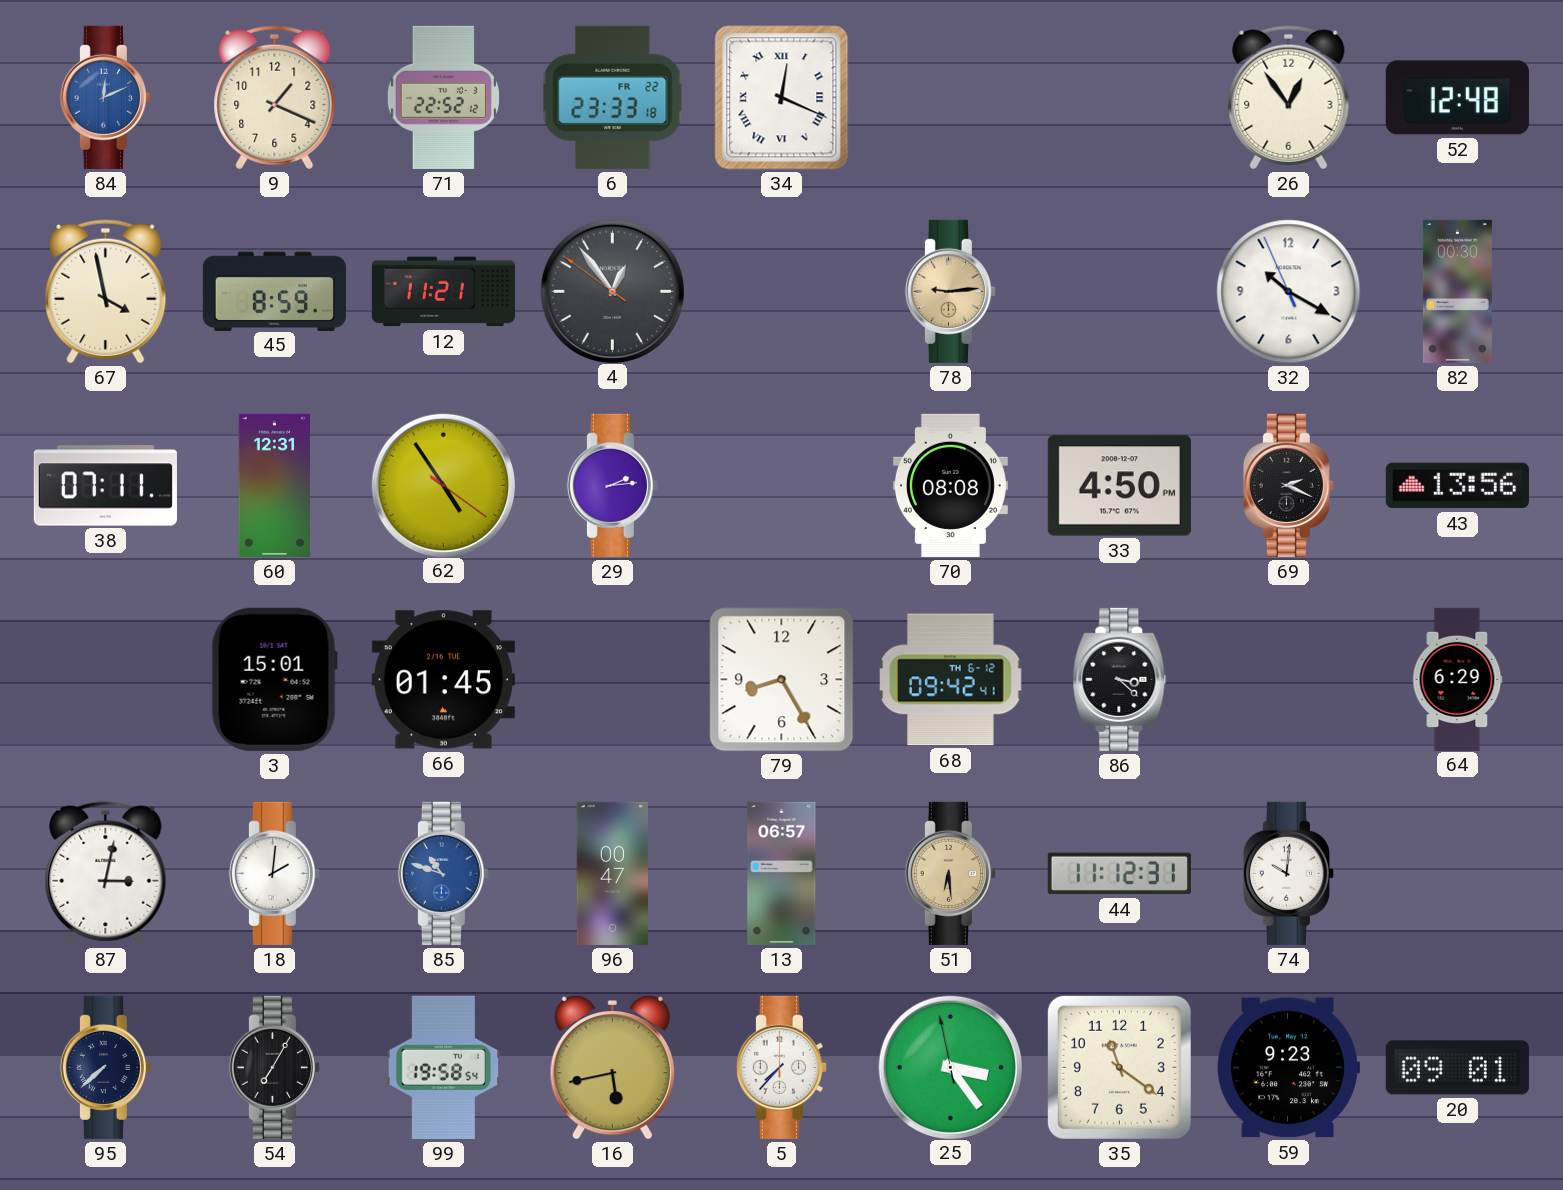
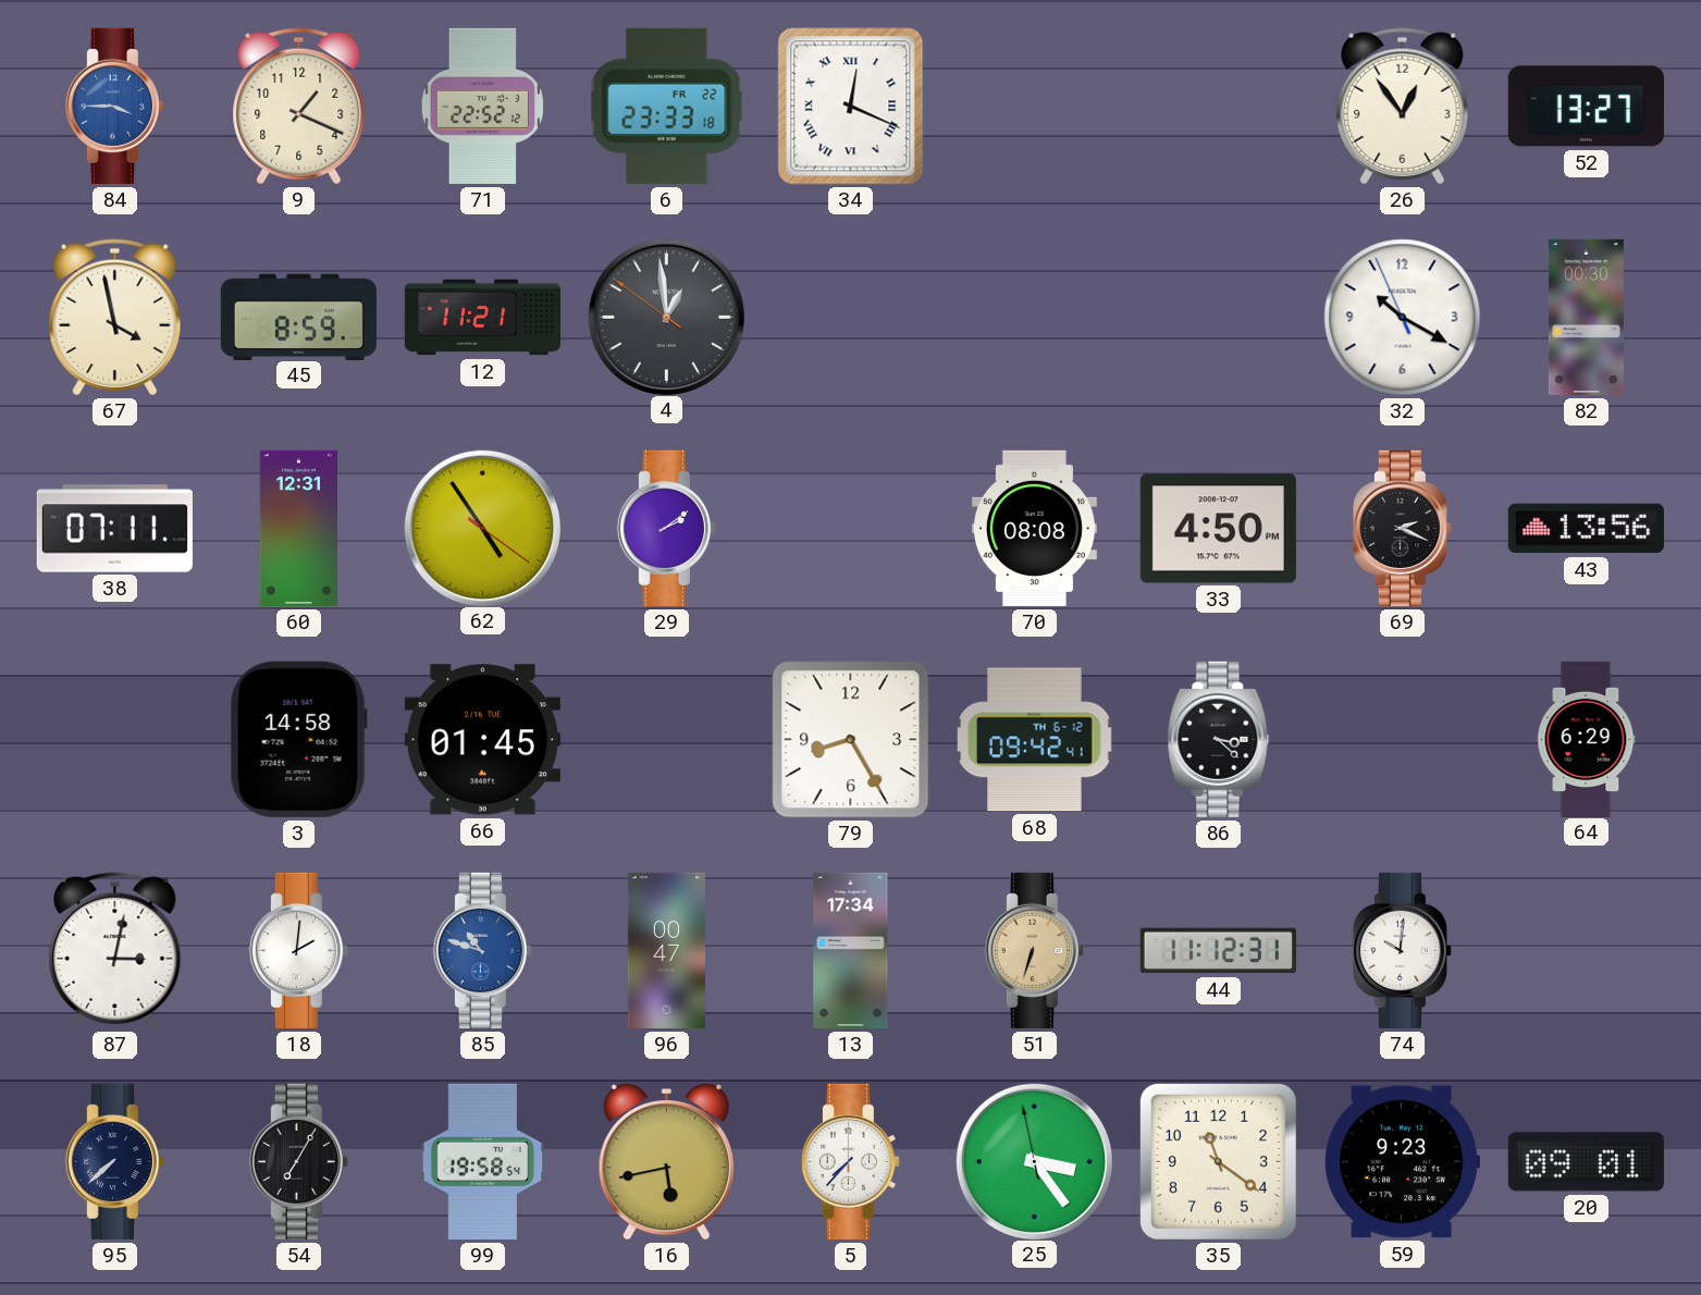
84: 12:11 -> 3:45
52: 12:48 -> 13:27
4: 12:53 -> 12:58
78: 9:14 -> none
29: 2:14 -> 2:09
3: 15:01 -> 14:58
13: 06:57 -> 17:34
51: 6:29 -> 6:33
